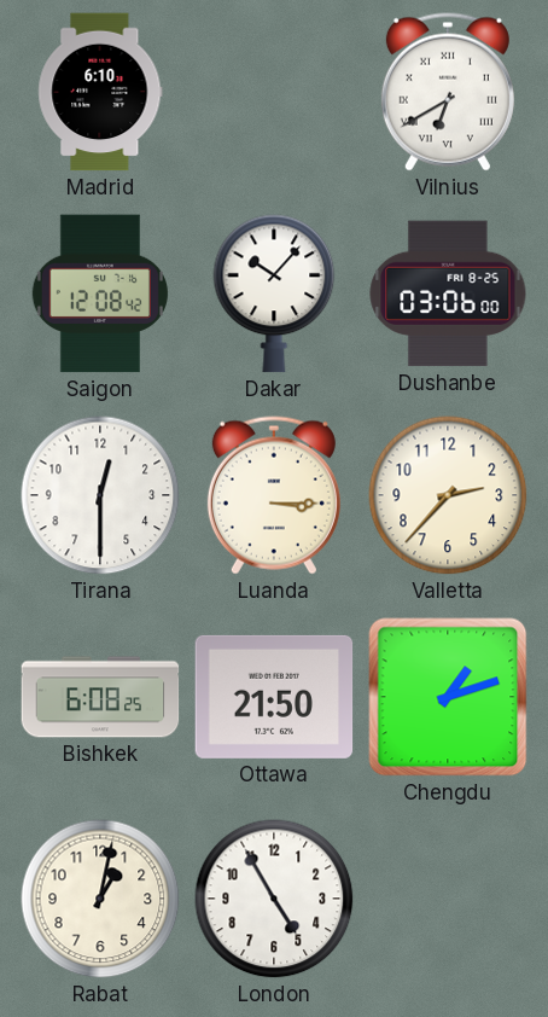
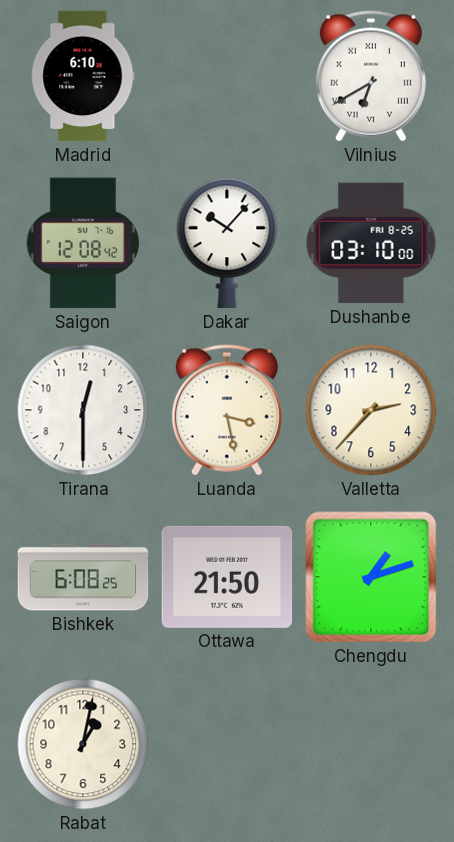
Dushanbe: 03:06 -> 03:10
Luanda: 3:15 -> 3:28
London: 4:55 -> none
